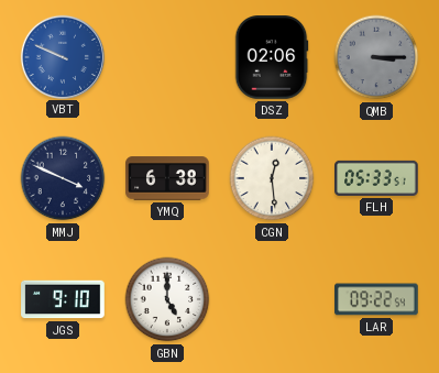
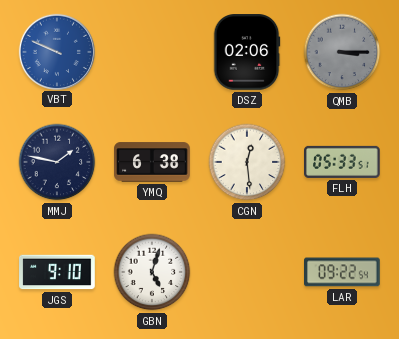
MMJ: 3:49 -> 1:47
GBN: 5:00 -> 5:03
